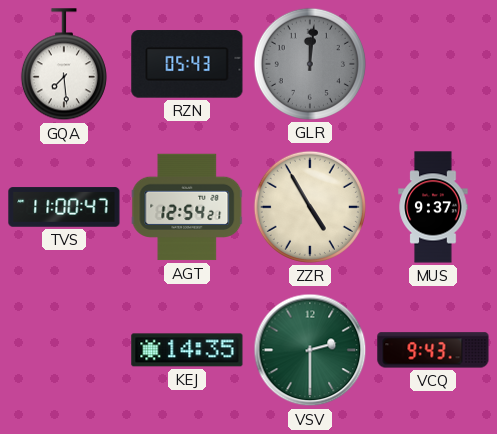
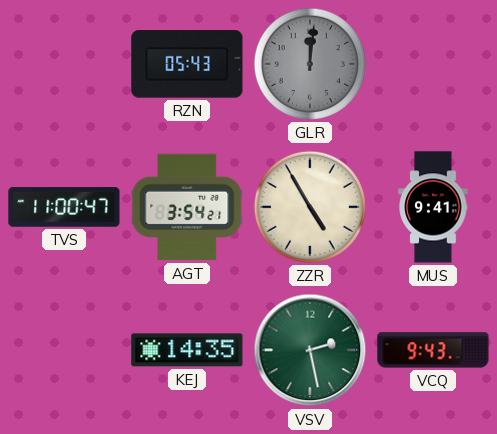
GQA: 7:29 -> none
AGT: 12:54 -> 3:54
MUS: 9:37 -> 9:41
VSV: 2:30 -> 2:28
